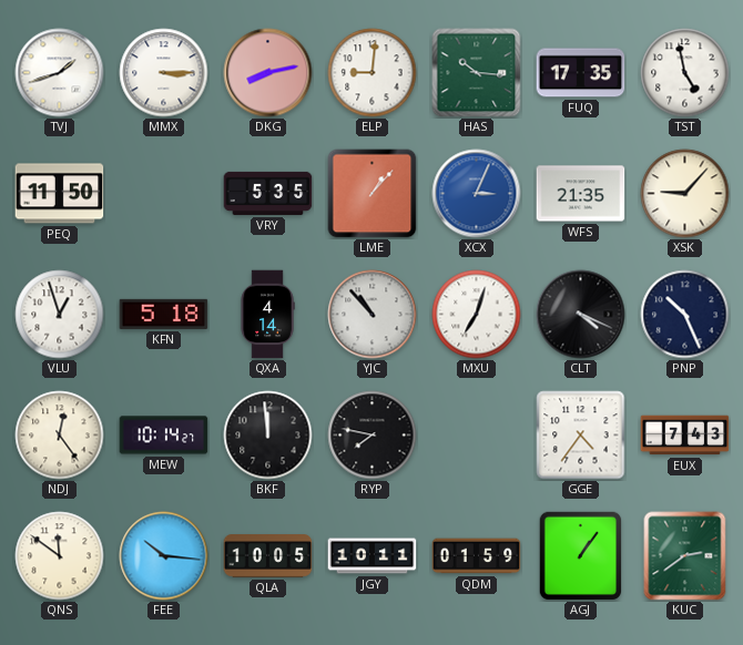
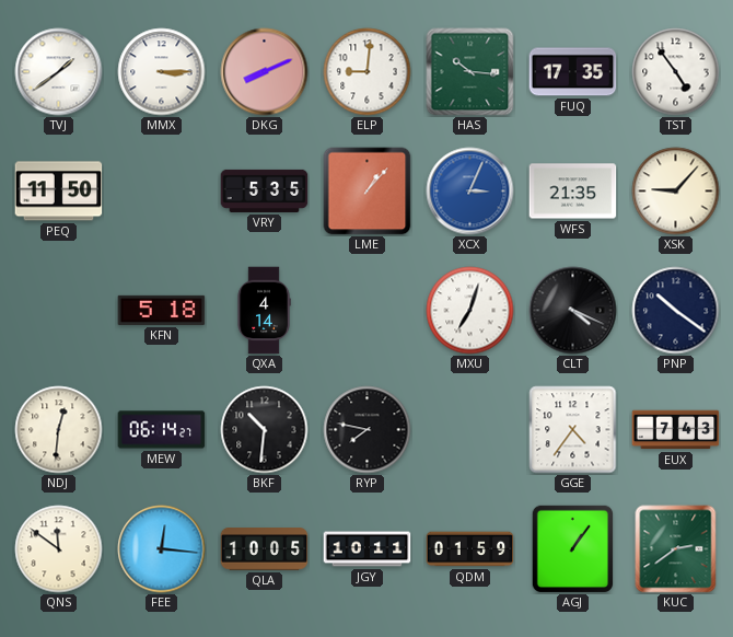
TVJ: 1:42 -> 1:39
DKG: 8:13 -> 8:11
TST: 4:58 -> 4:54
VLU: 12:57 -> none
YJC: 10:53 -> none
PNP: 10:26 -> 10:21
NDJ: 12:24 -> 12:31
MEW: 10:14 -> 06:14
BKF: 11:59 -> 10:31
FEE: 10:16 -> 12:16
